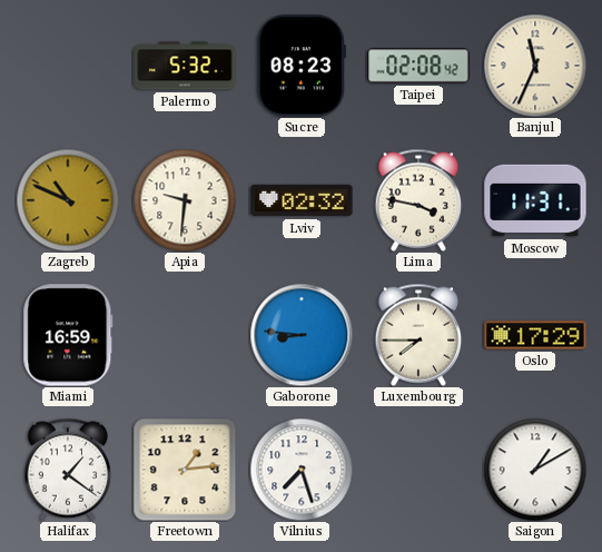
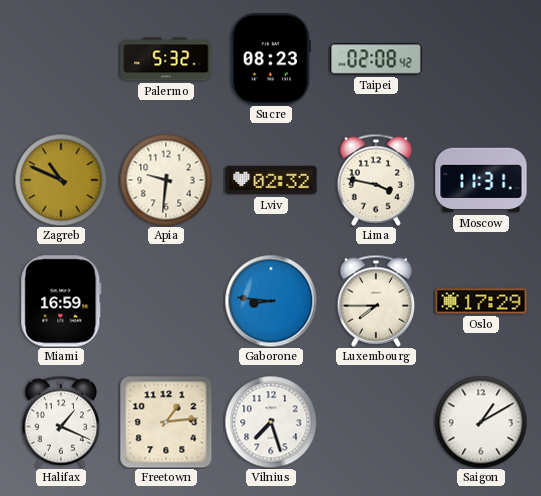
Banjul: 11:34 -> none
Halifax: 1:21 -> 1:19
